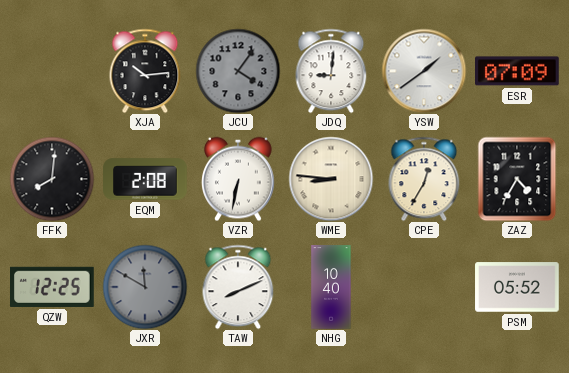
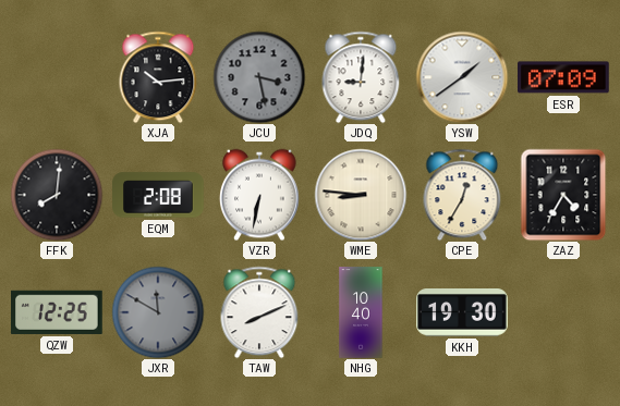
JCU: 4:06 -> 3:28
KKH: none -> 19:30
PSM: 05:52 -> none
